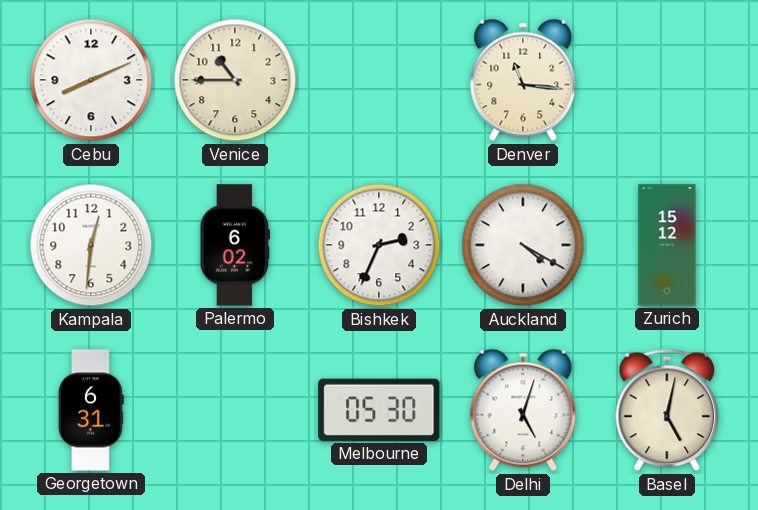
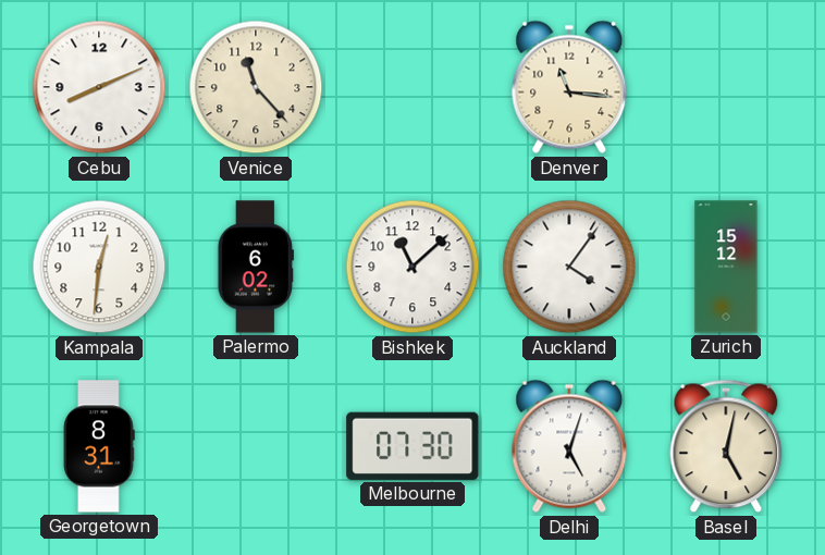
Venice: 10:45 -> 11:23
Bishkek: 2:34 -> 11:08
Auckland: 4:20 -> 4:06
Georgetown: 6:31 -> 8:31
Melbourne: 05:30 -> 07:30
